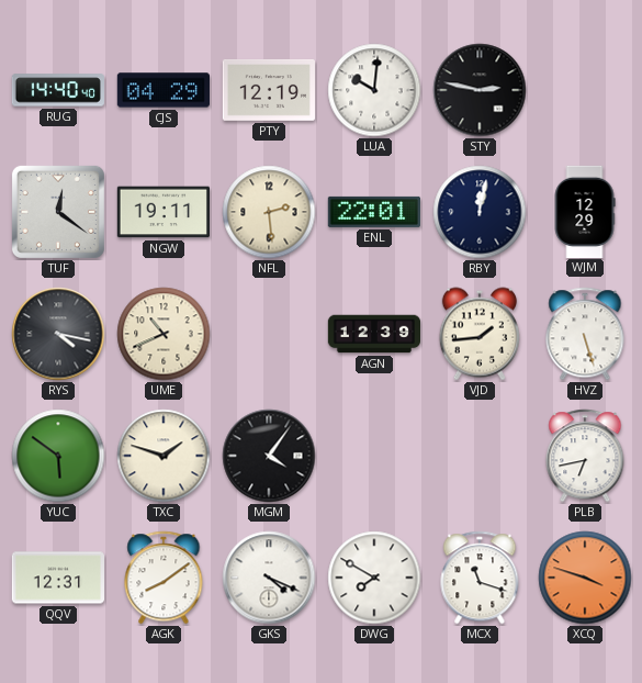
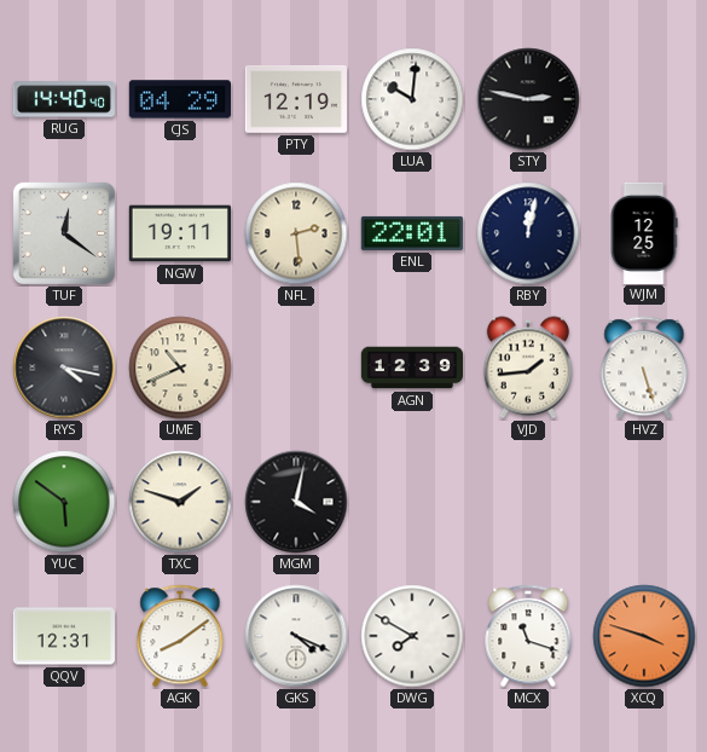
WJM: 12:29 -> 12:25
MGM: 4:06 -> 4:02
PLB: 6:43 -> none
